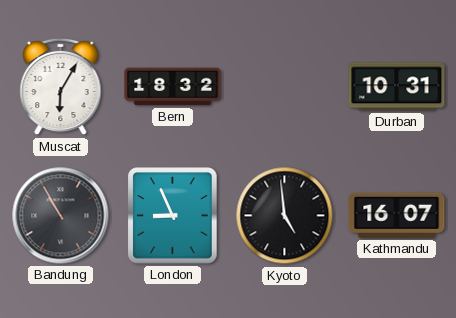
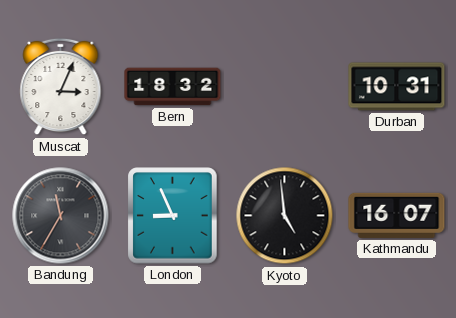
Muscat: 6:05 -> 3:04
Bandung: 10:55 -> 11:35
